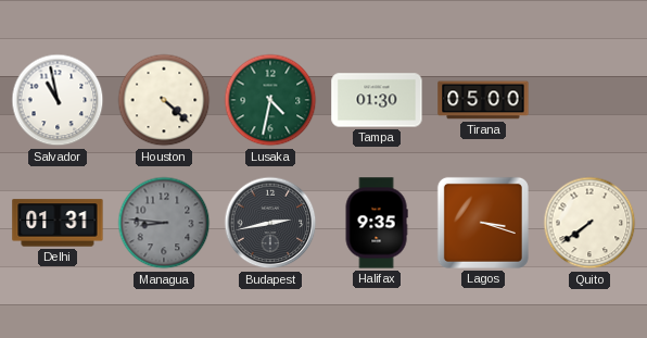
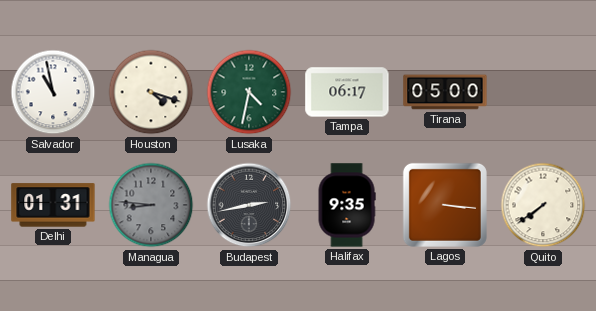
Houston: 4:22 -> 4:18
Tampa: 01:30 -> 06:17
Lagos: 3:18 -> 3:16
